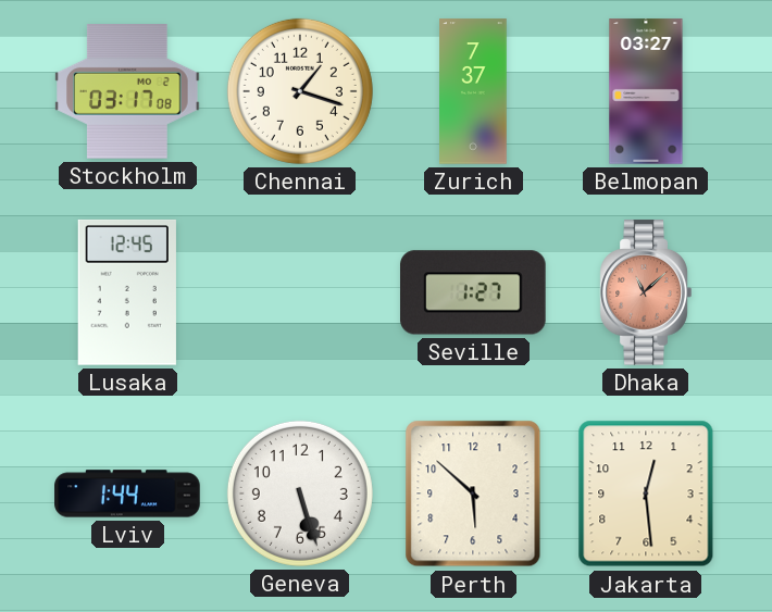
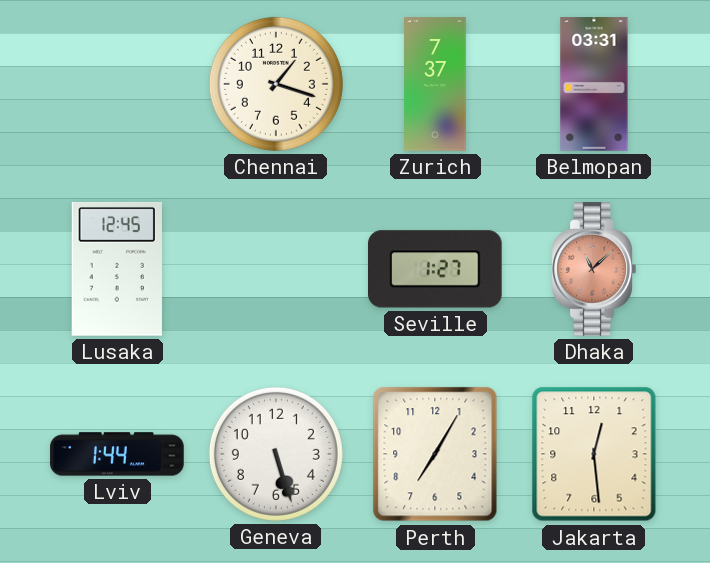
Stockholm: 03:17 -> none
Belmopan: 03:27 -> 03:31
Perth: 5:52 -> 7:05
